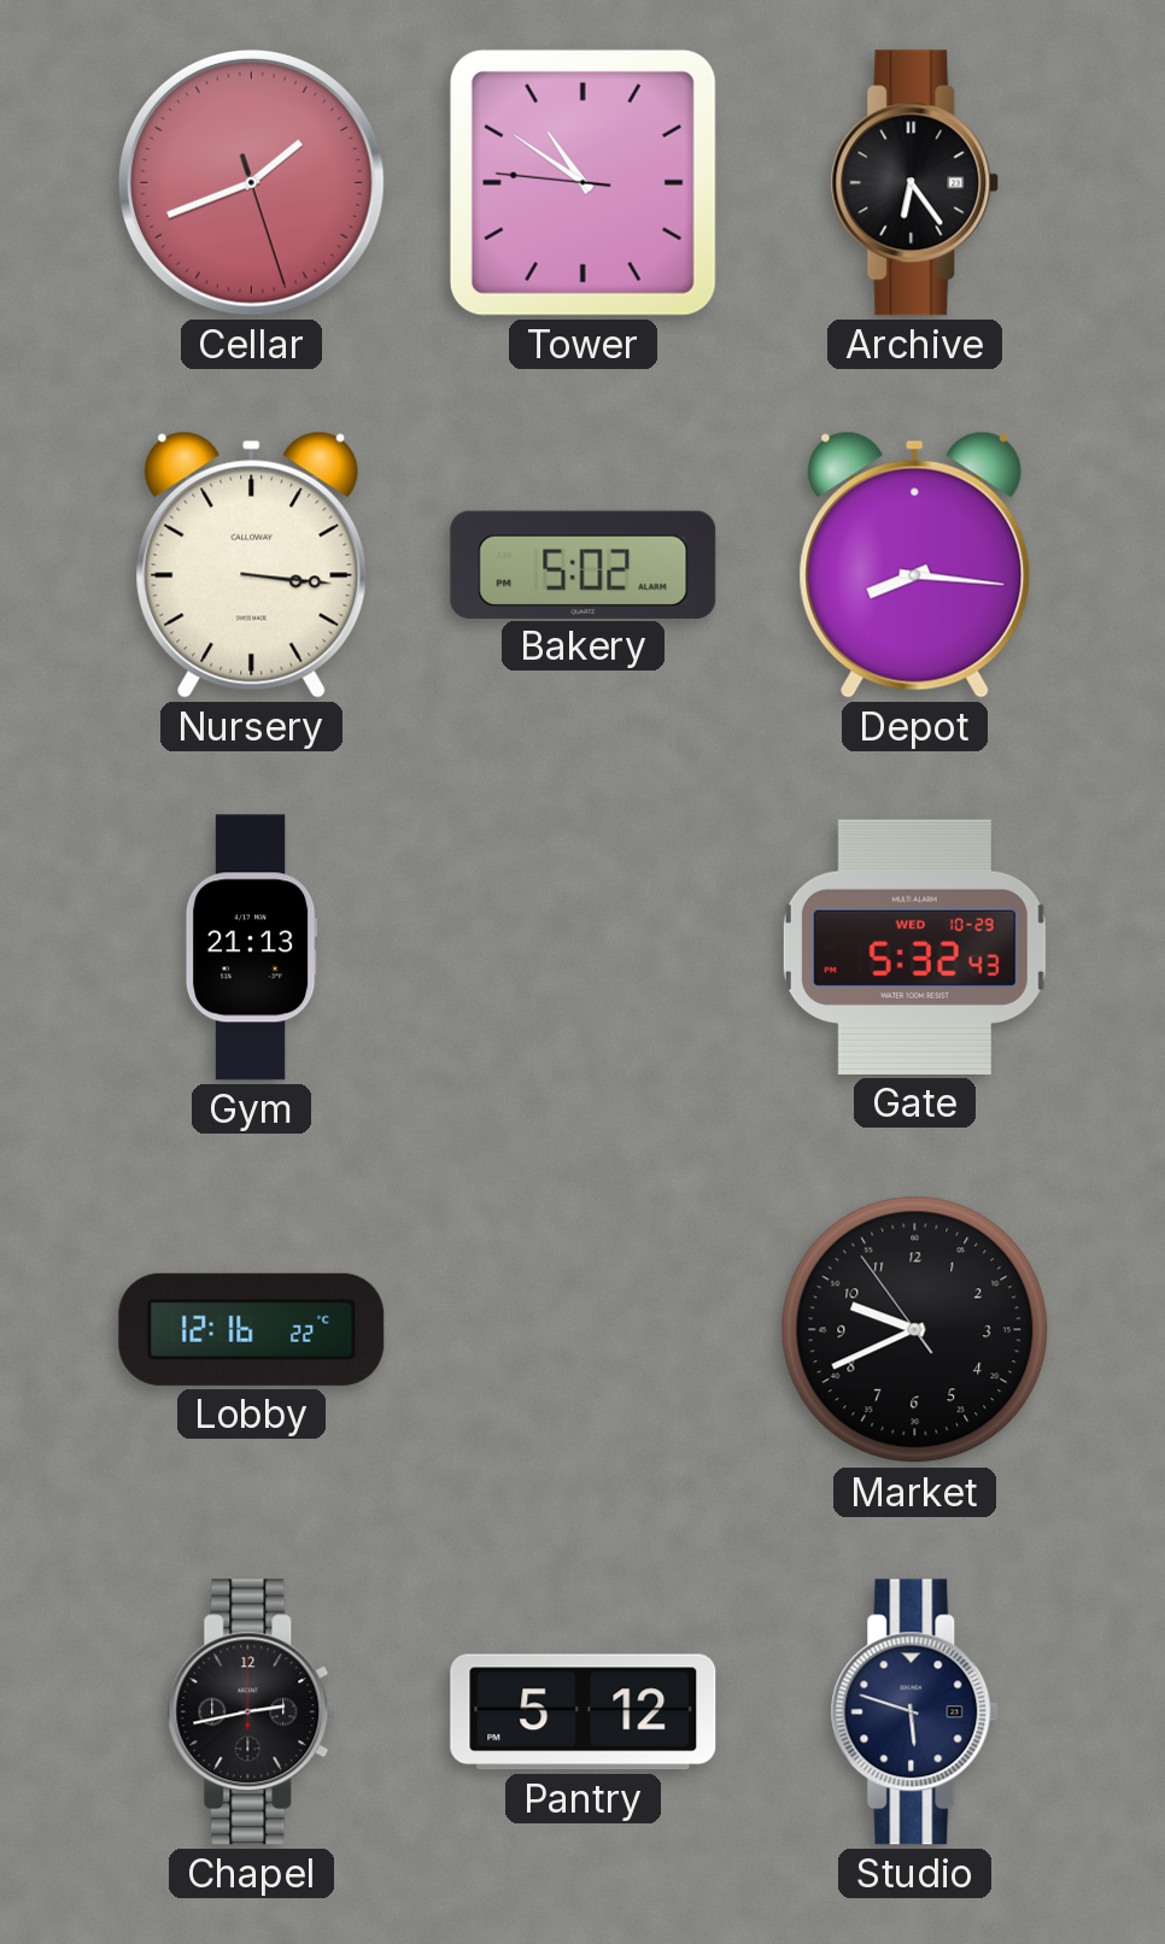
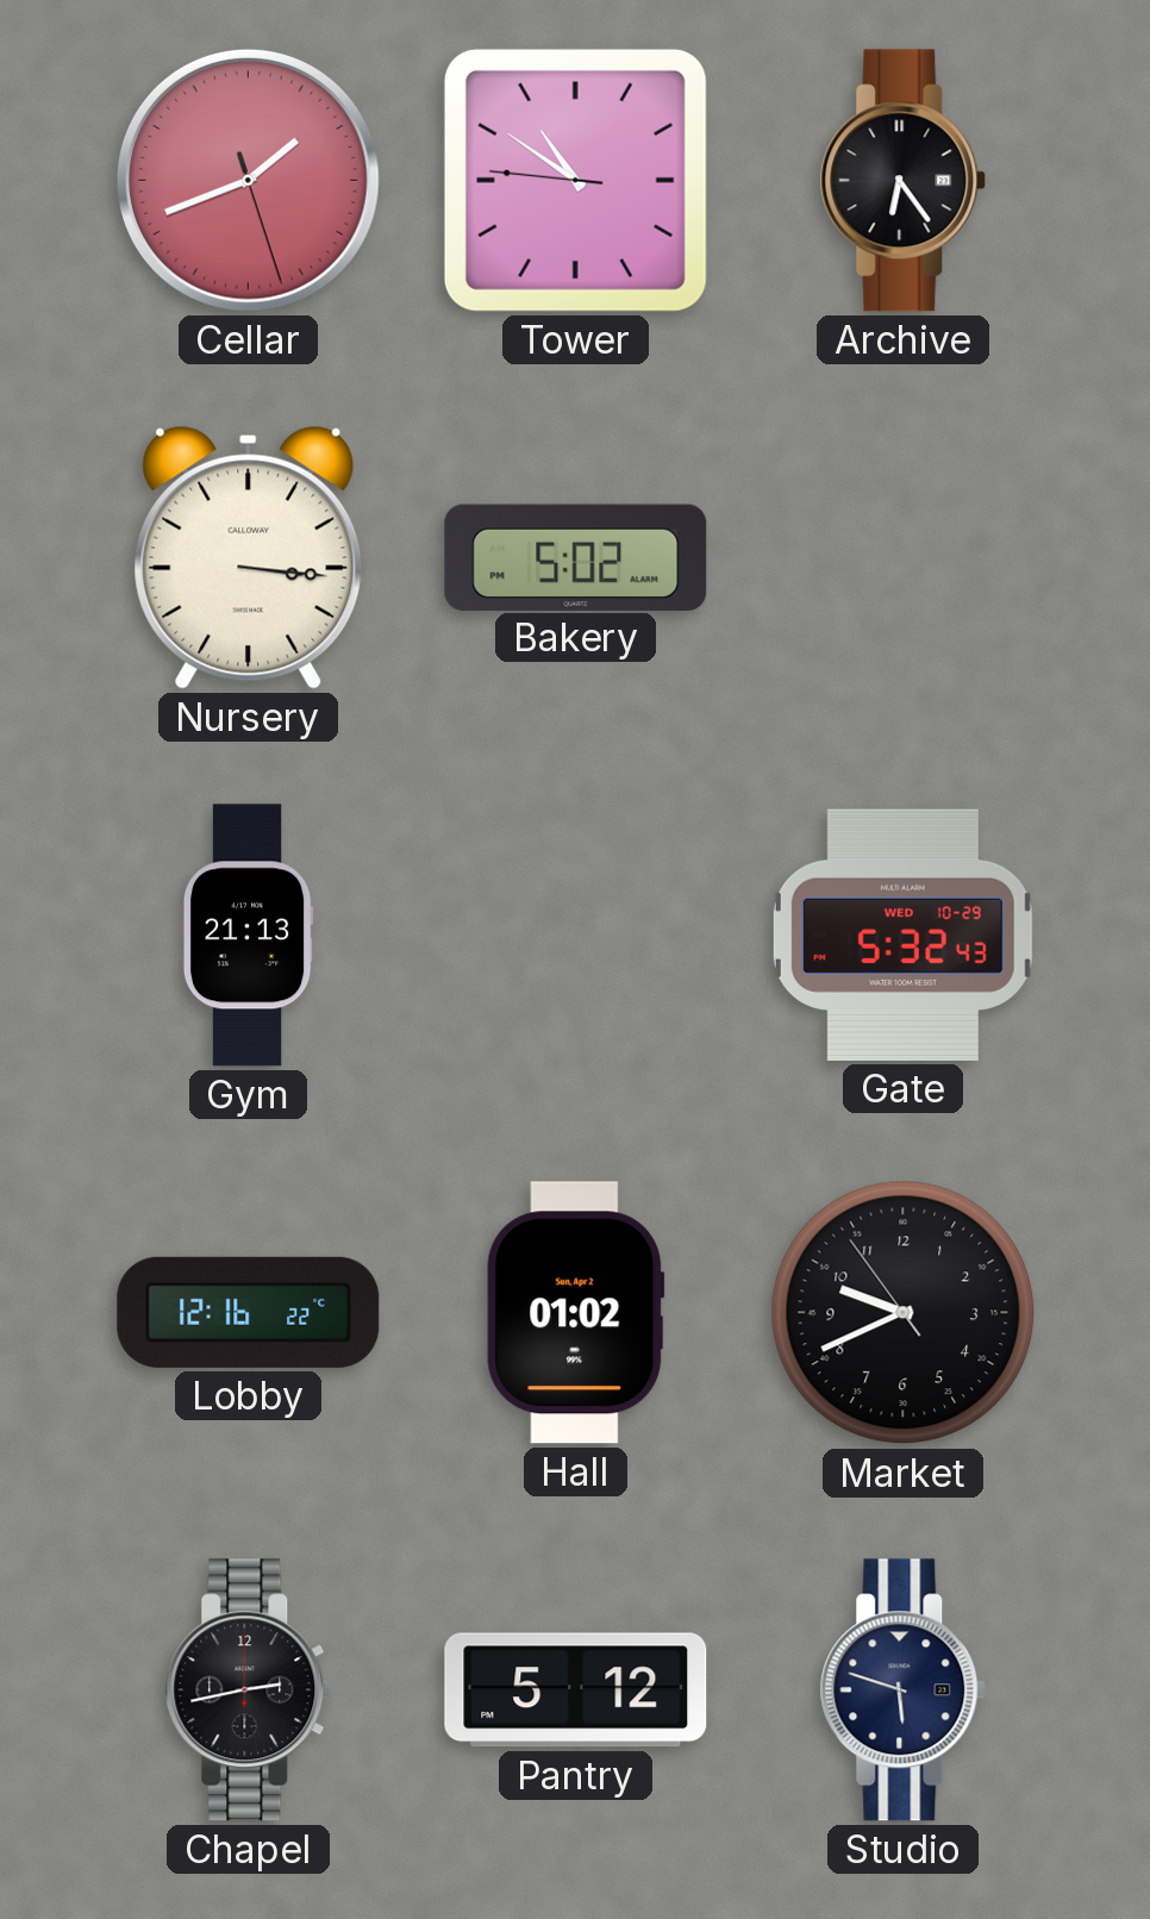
Depot: 8:16 -> none
Hall: none -> 01:02
